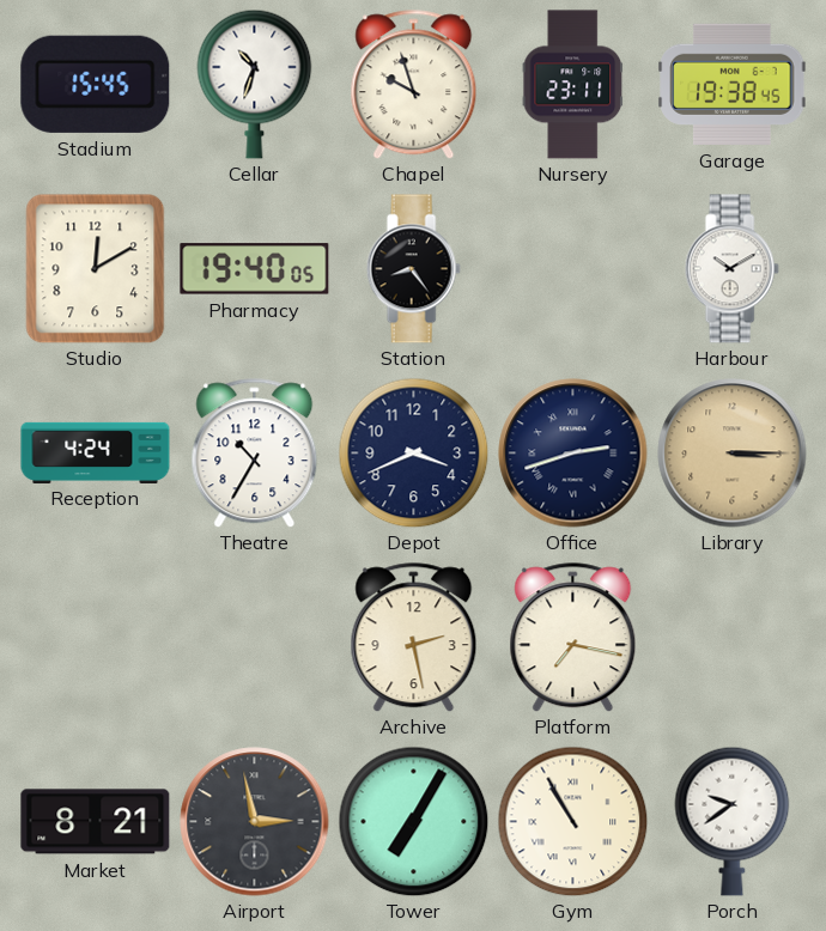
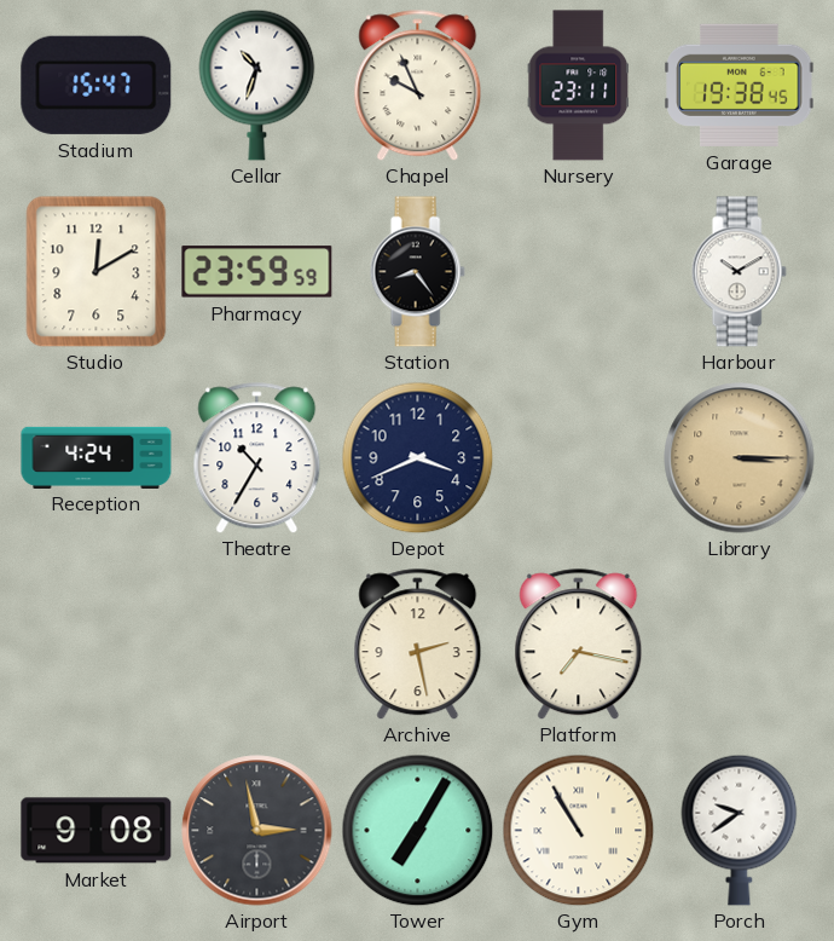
Stadium: 15:45 -> 15:47
Chapel: 9:57 -> 9:56
Pharmacy: 19:40 -> 23:59
Office: 2:42 -> none
Market: 8:21 -> 9:08
